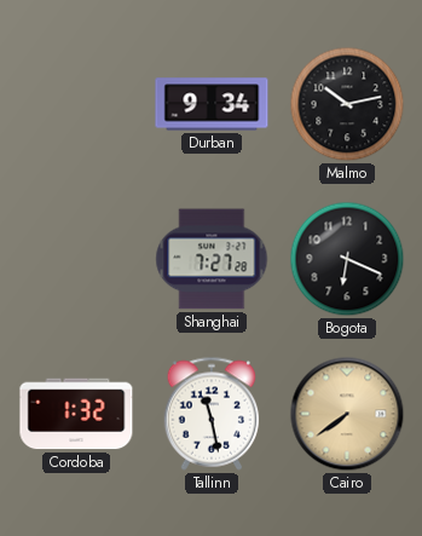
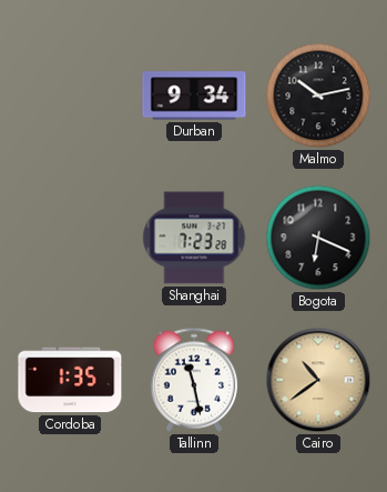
Shanghai: 7:27 -> 7:23
Cordoba: 1:32 -> 1:35
Cairo: 7:39 -> 10:39
